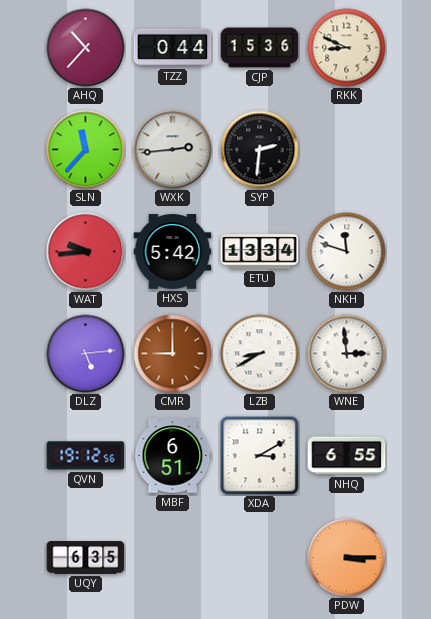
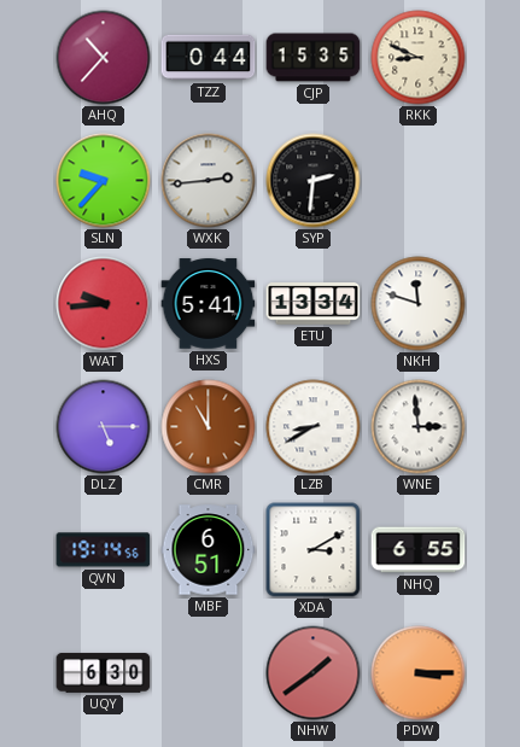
CJP: 15:36 -> 15:35
SLN: 11:37 -> 9:37
HXS: 5:42 -> 5:41
DLZ: 5:14 -> 5:15
CMR: 9:00 -> 11:00
QVN: 19:12 -> 19:14
UQY: 6:35 -> 6:30
NHW: none -> 1:39
